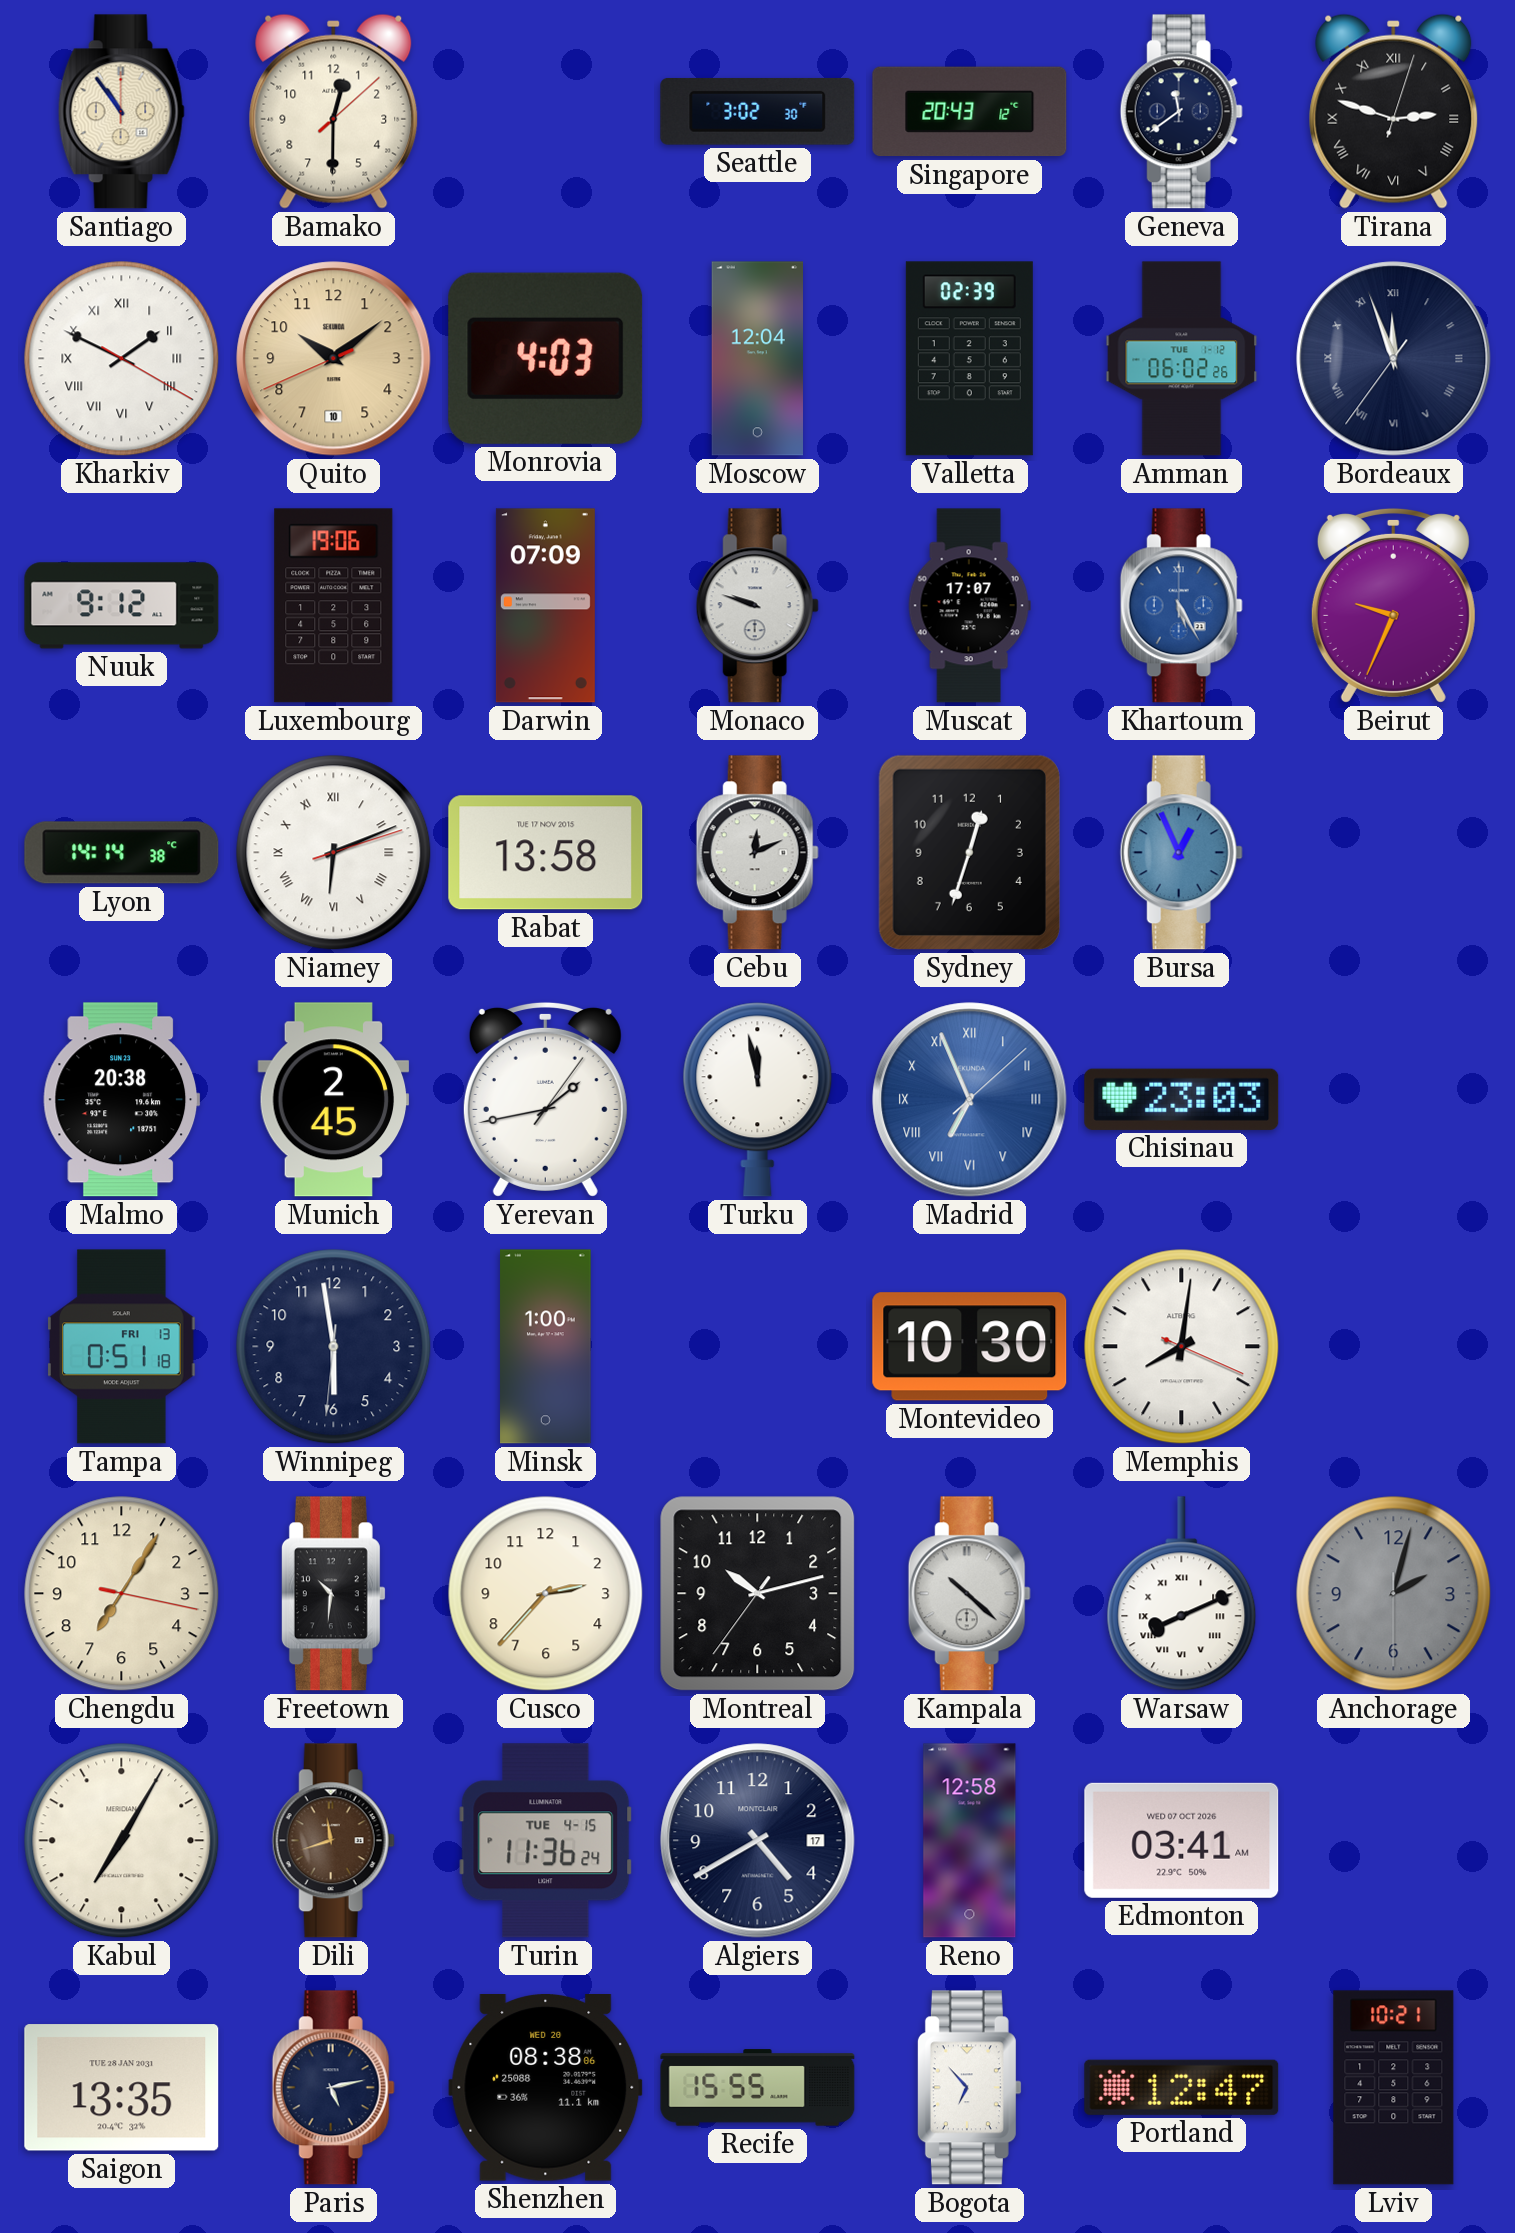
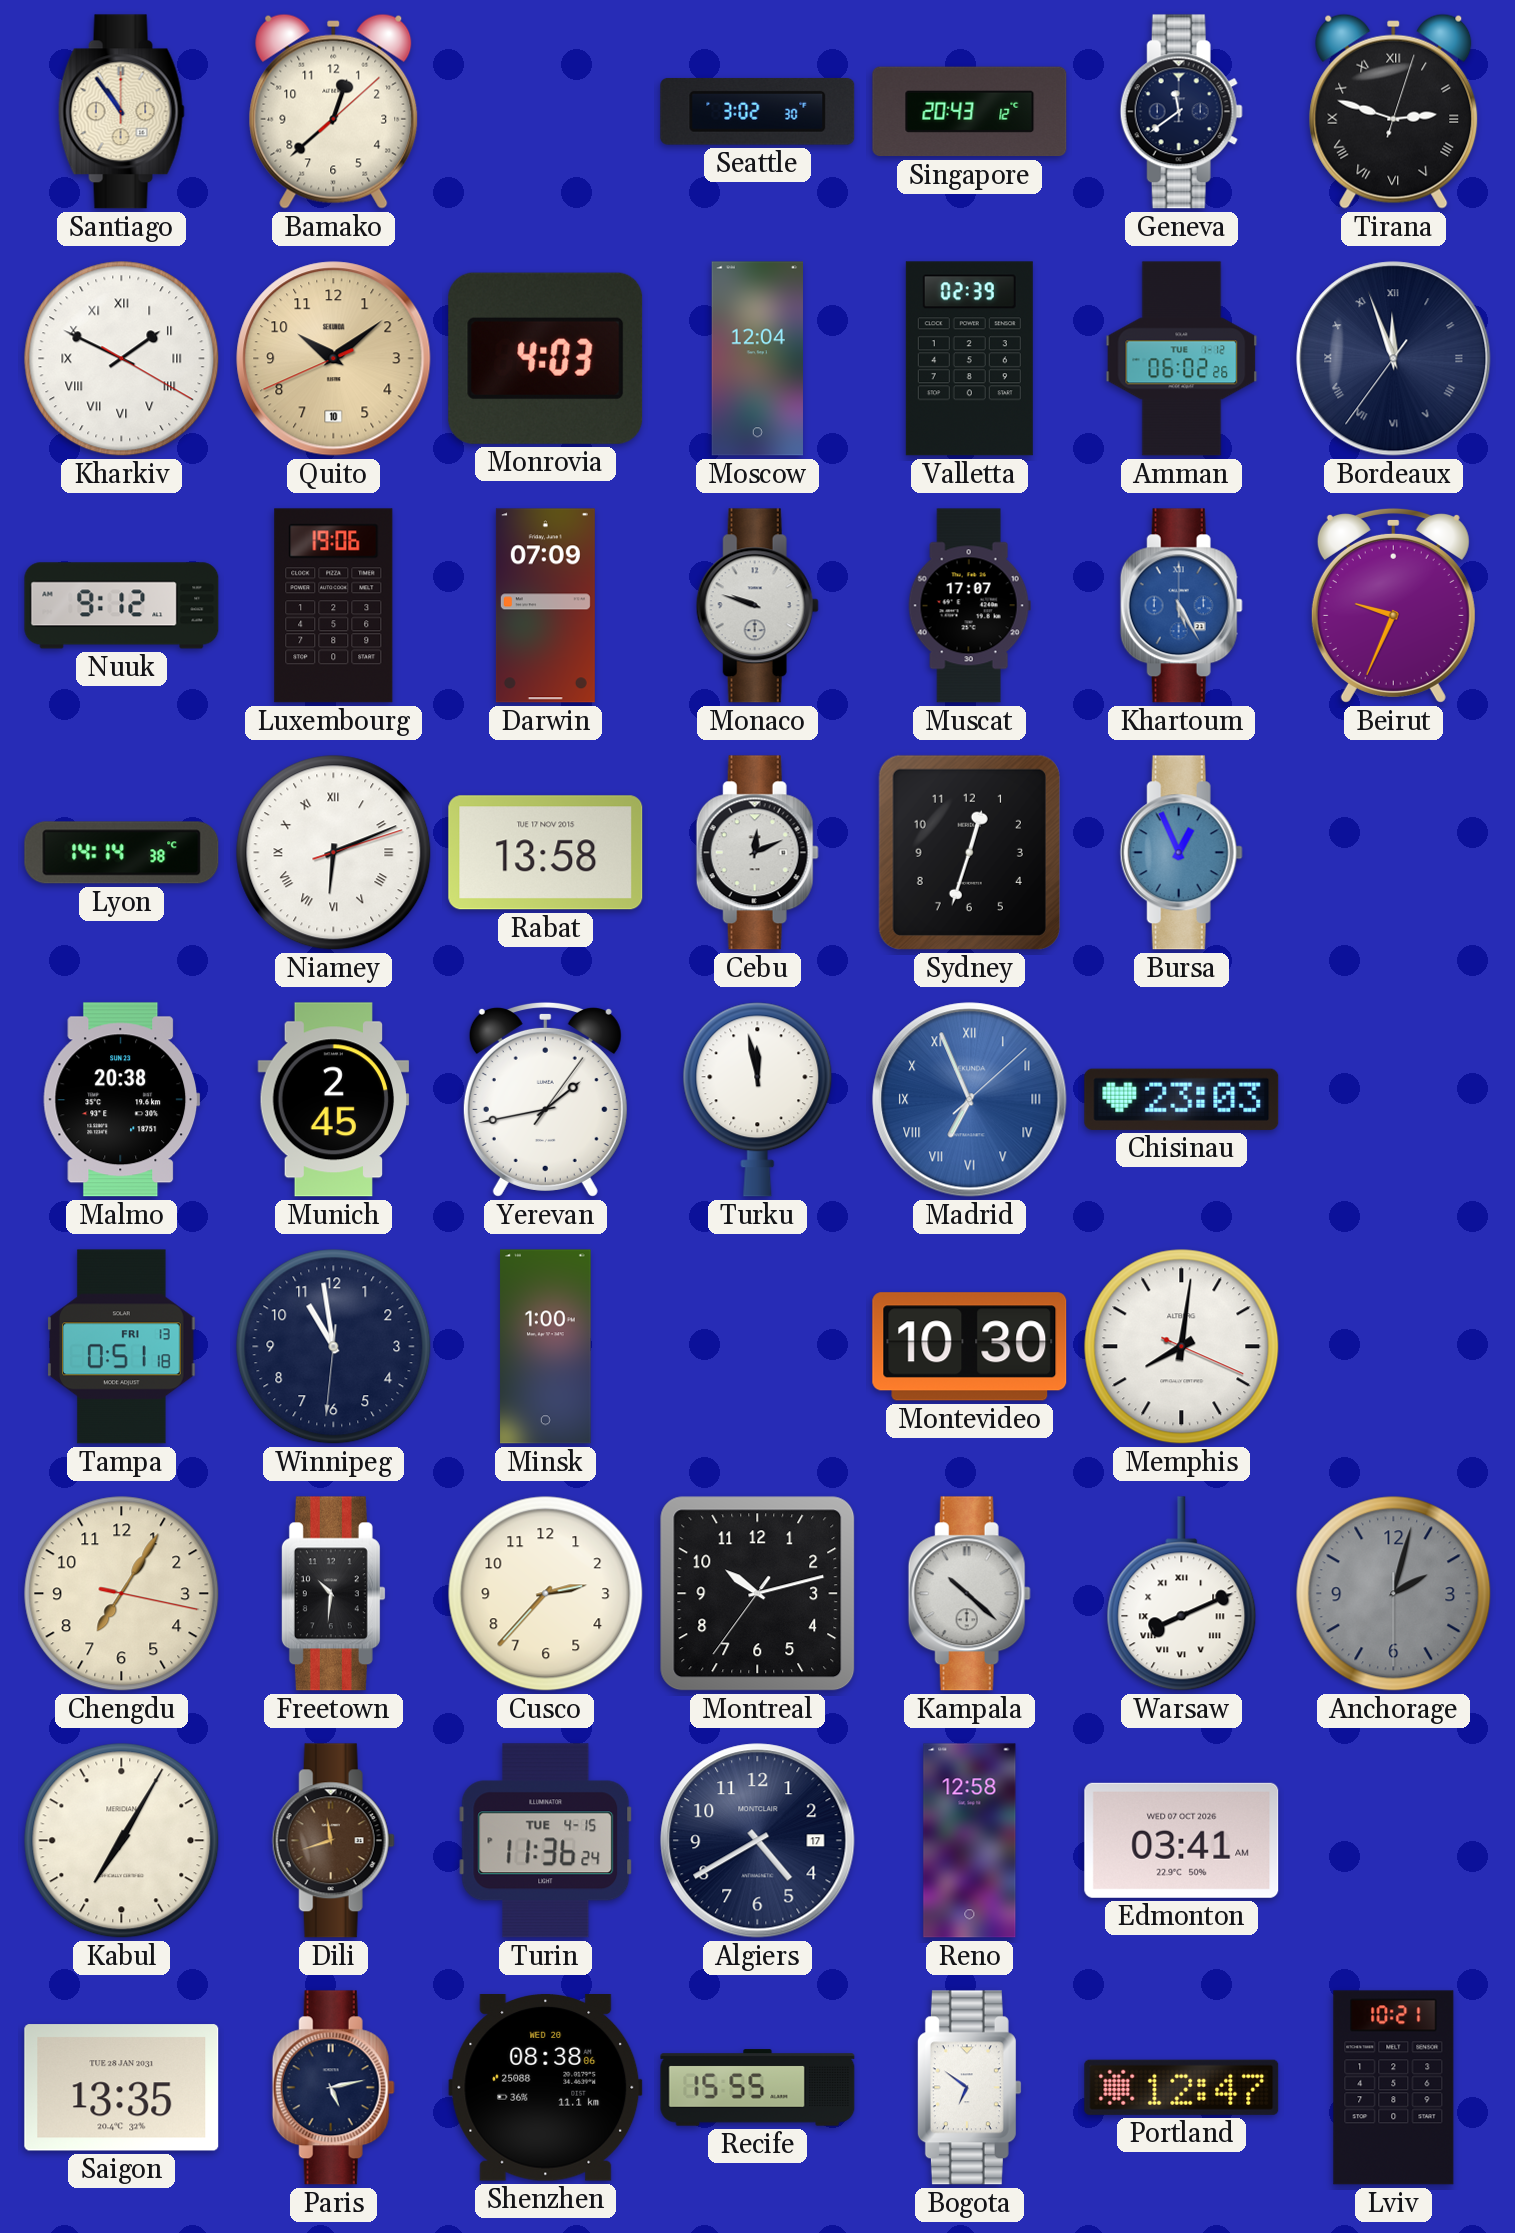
Bamako: 12:30 -> 12:38
Winnipeg: 5:58 -> 10:58
Bogota: 6:53 -> 6:51
